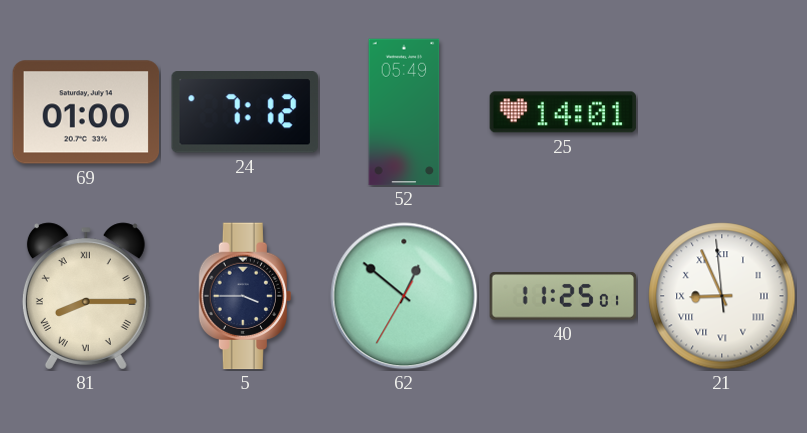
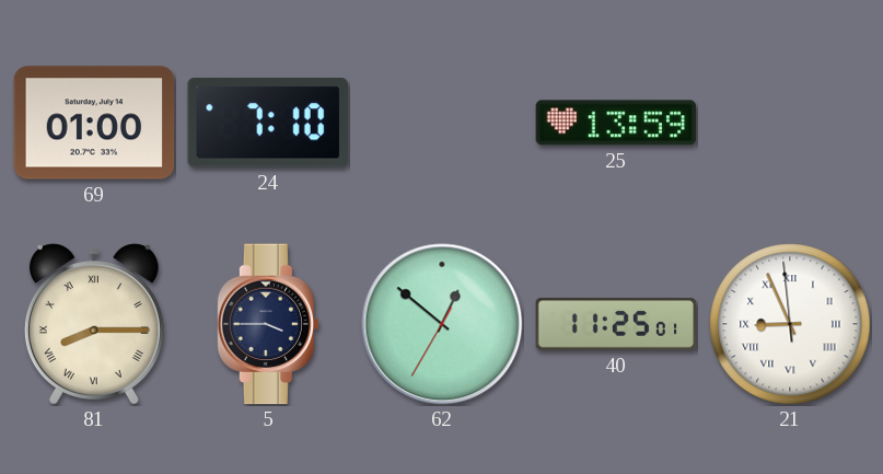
24: 7:12 -> 7:10
52: 05:49 -> none
25: 14:01 -> 13:59
